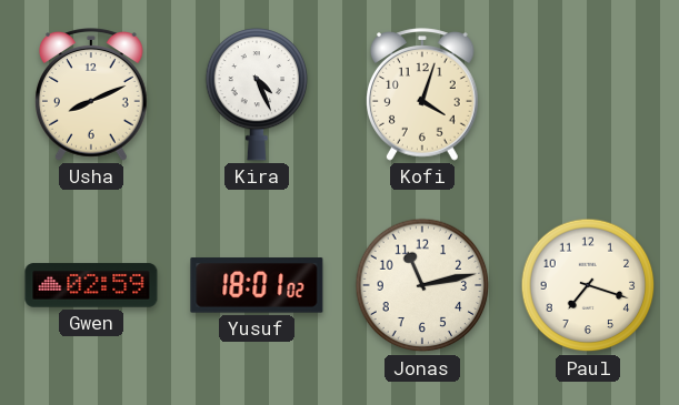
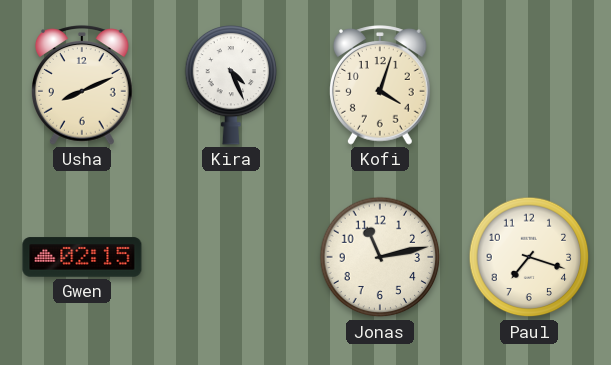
Gwen: 02:59 -> 02:15
Yusuf: 18:01 -> none
